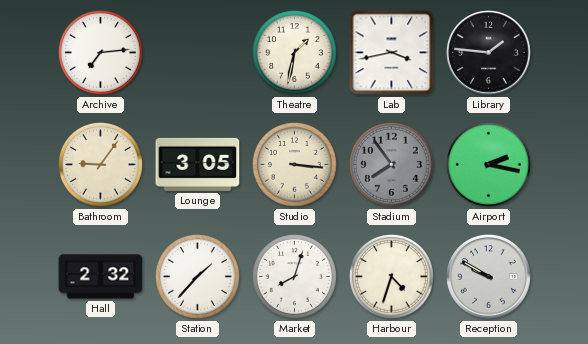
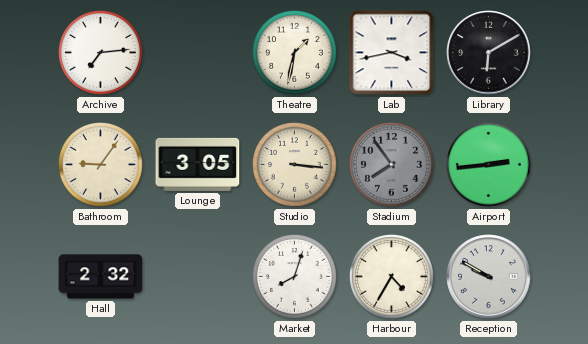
Library: 1:46 -> 6:10
Airport: 2:17 -> 2:44
Station: 1:37 -> none
Harbour: 4:33 -> 4:35
